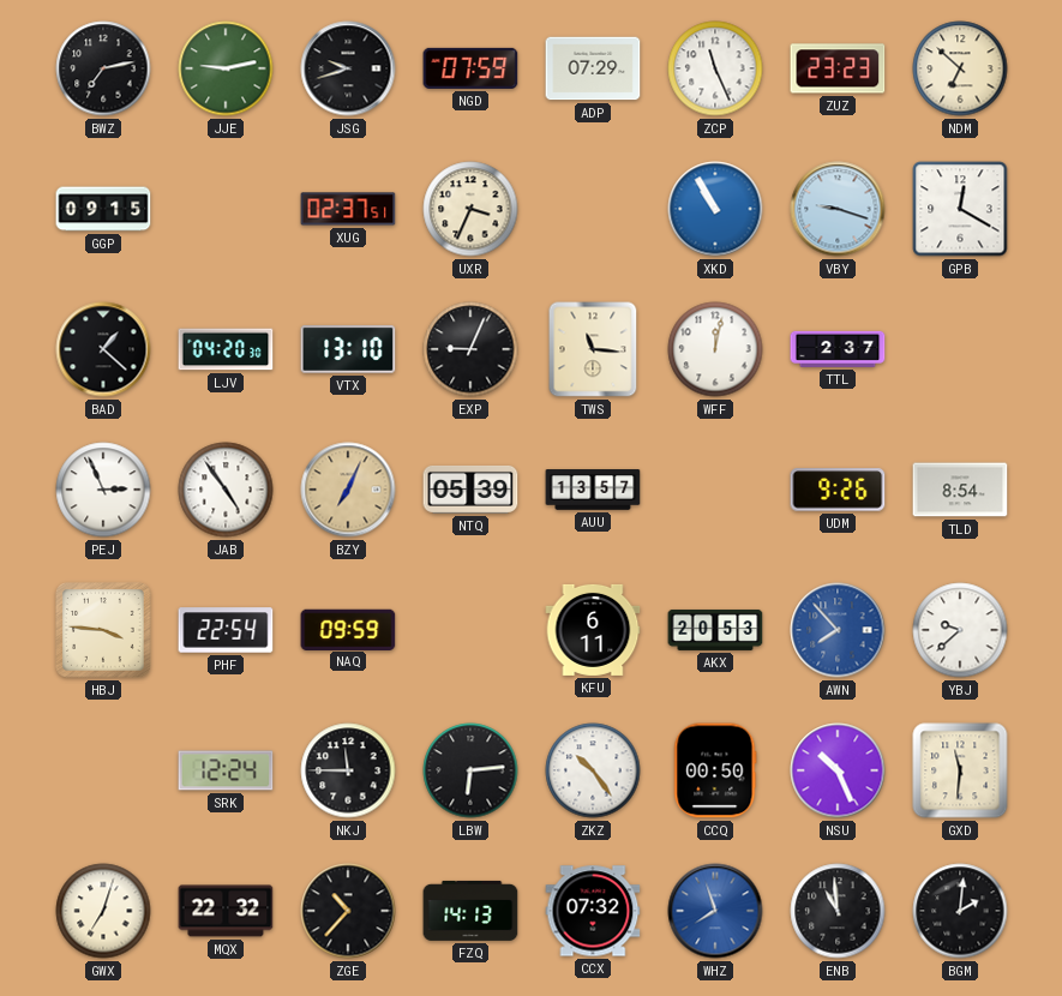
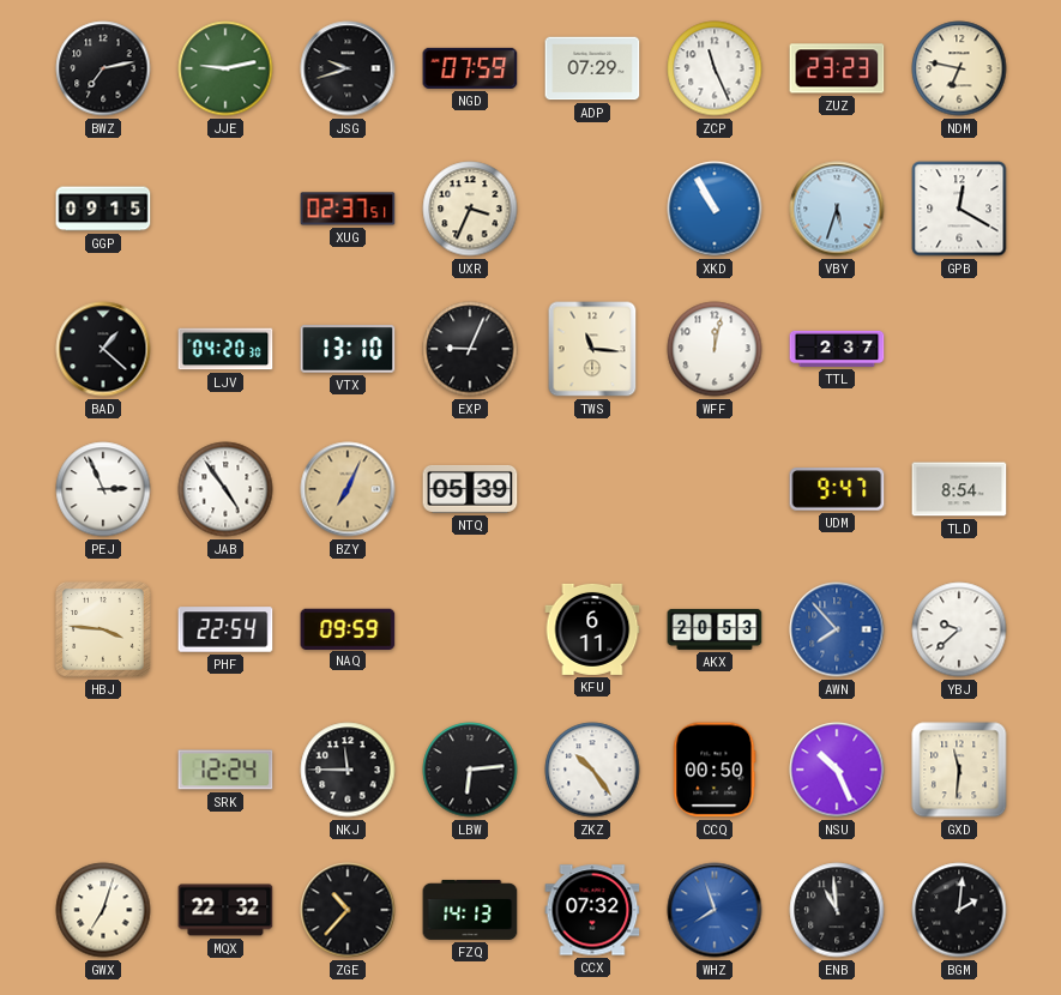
NDM: 6:52 -> 6:47
VBY: 9:18 -> 5:33
AUU: 13:57 -> none
UDM: 9:26 -> 9:47
